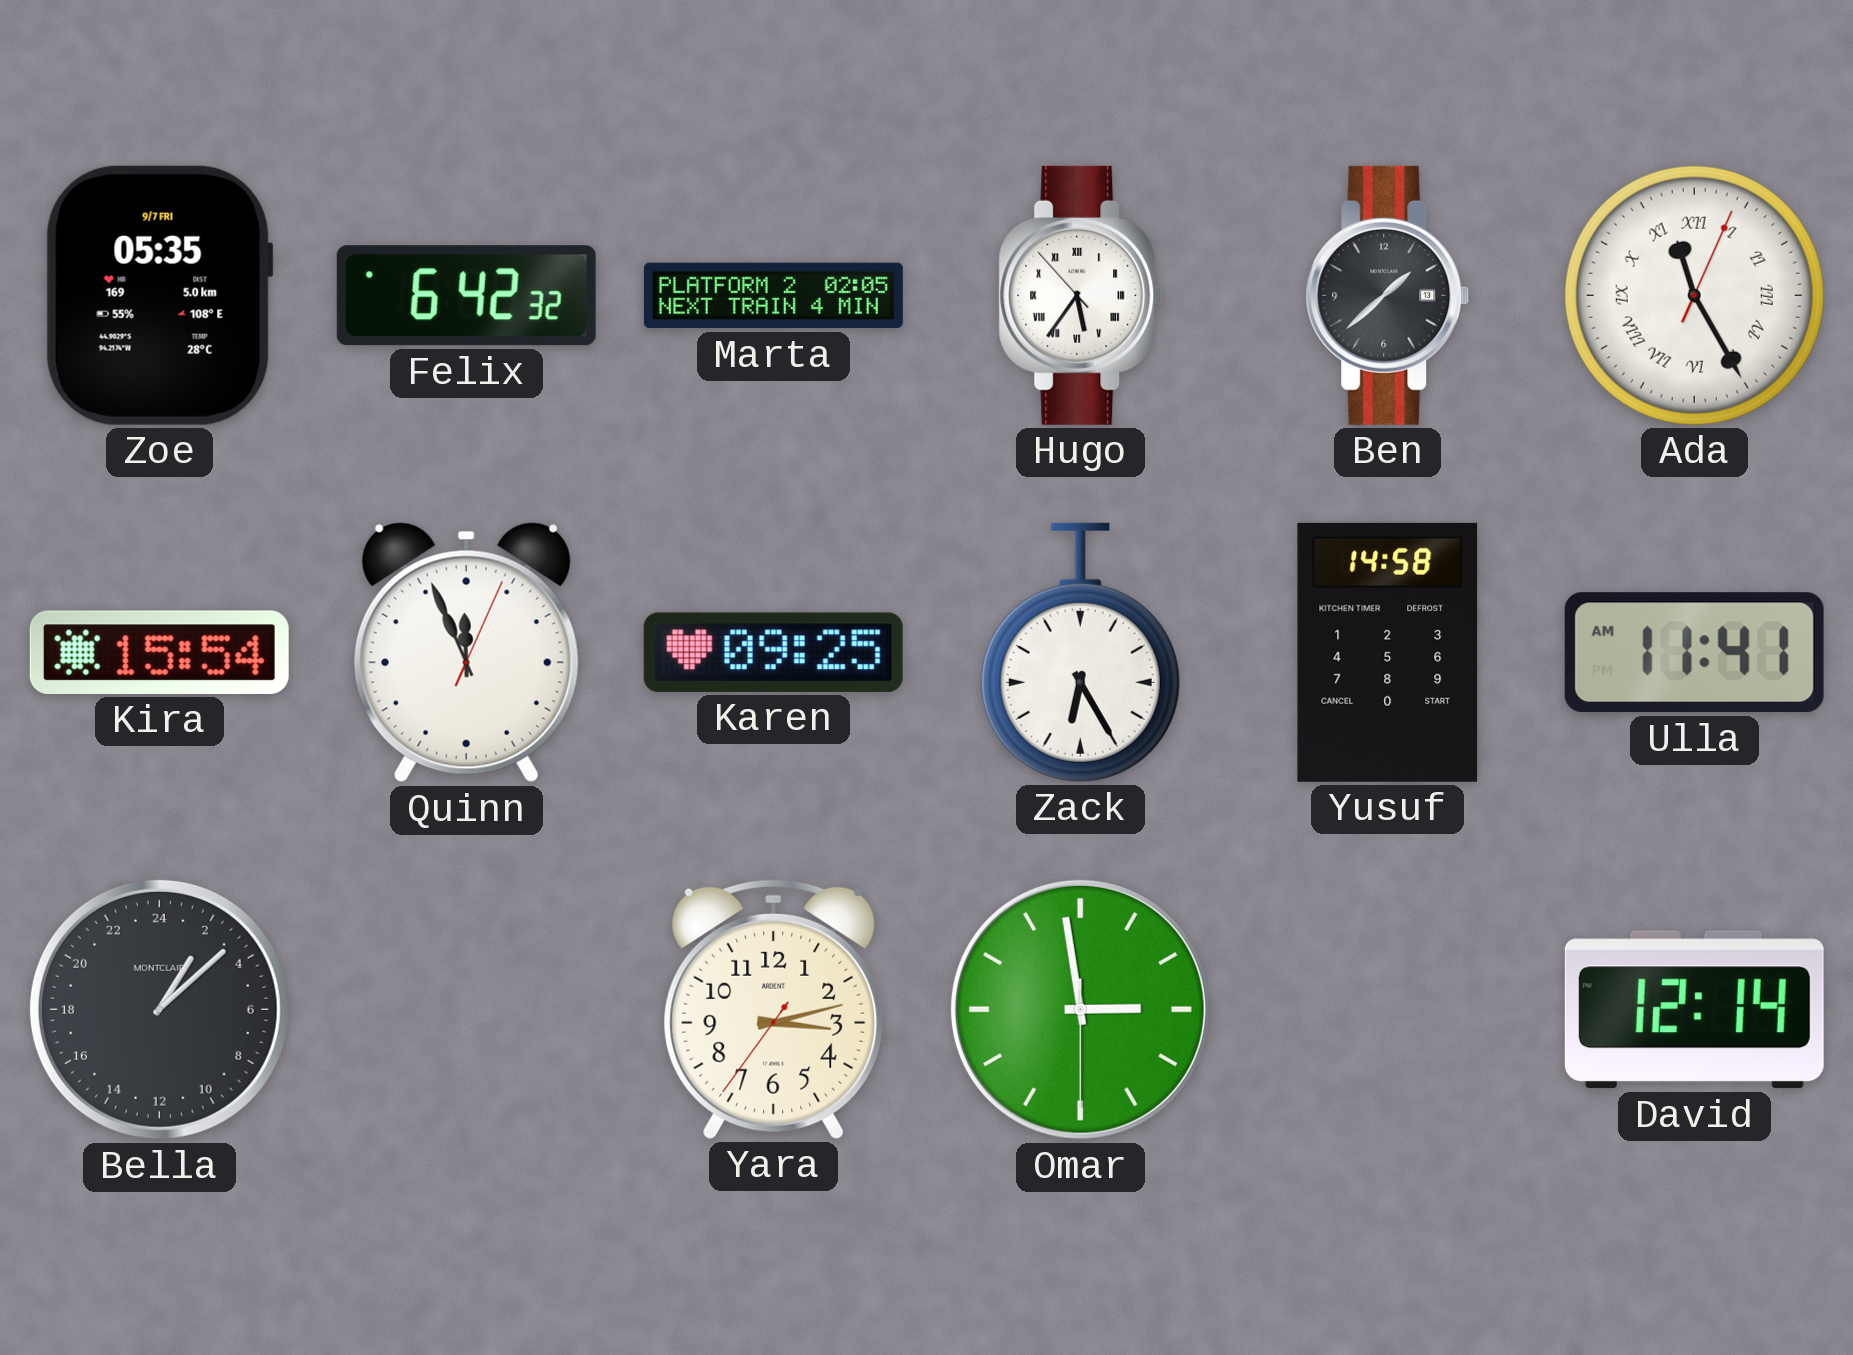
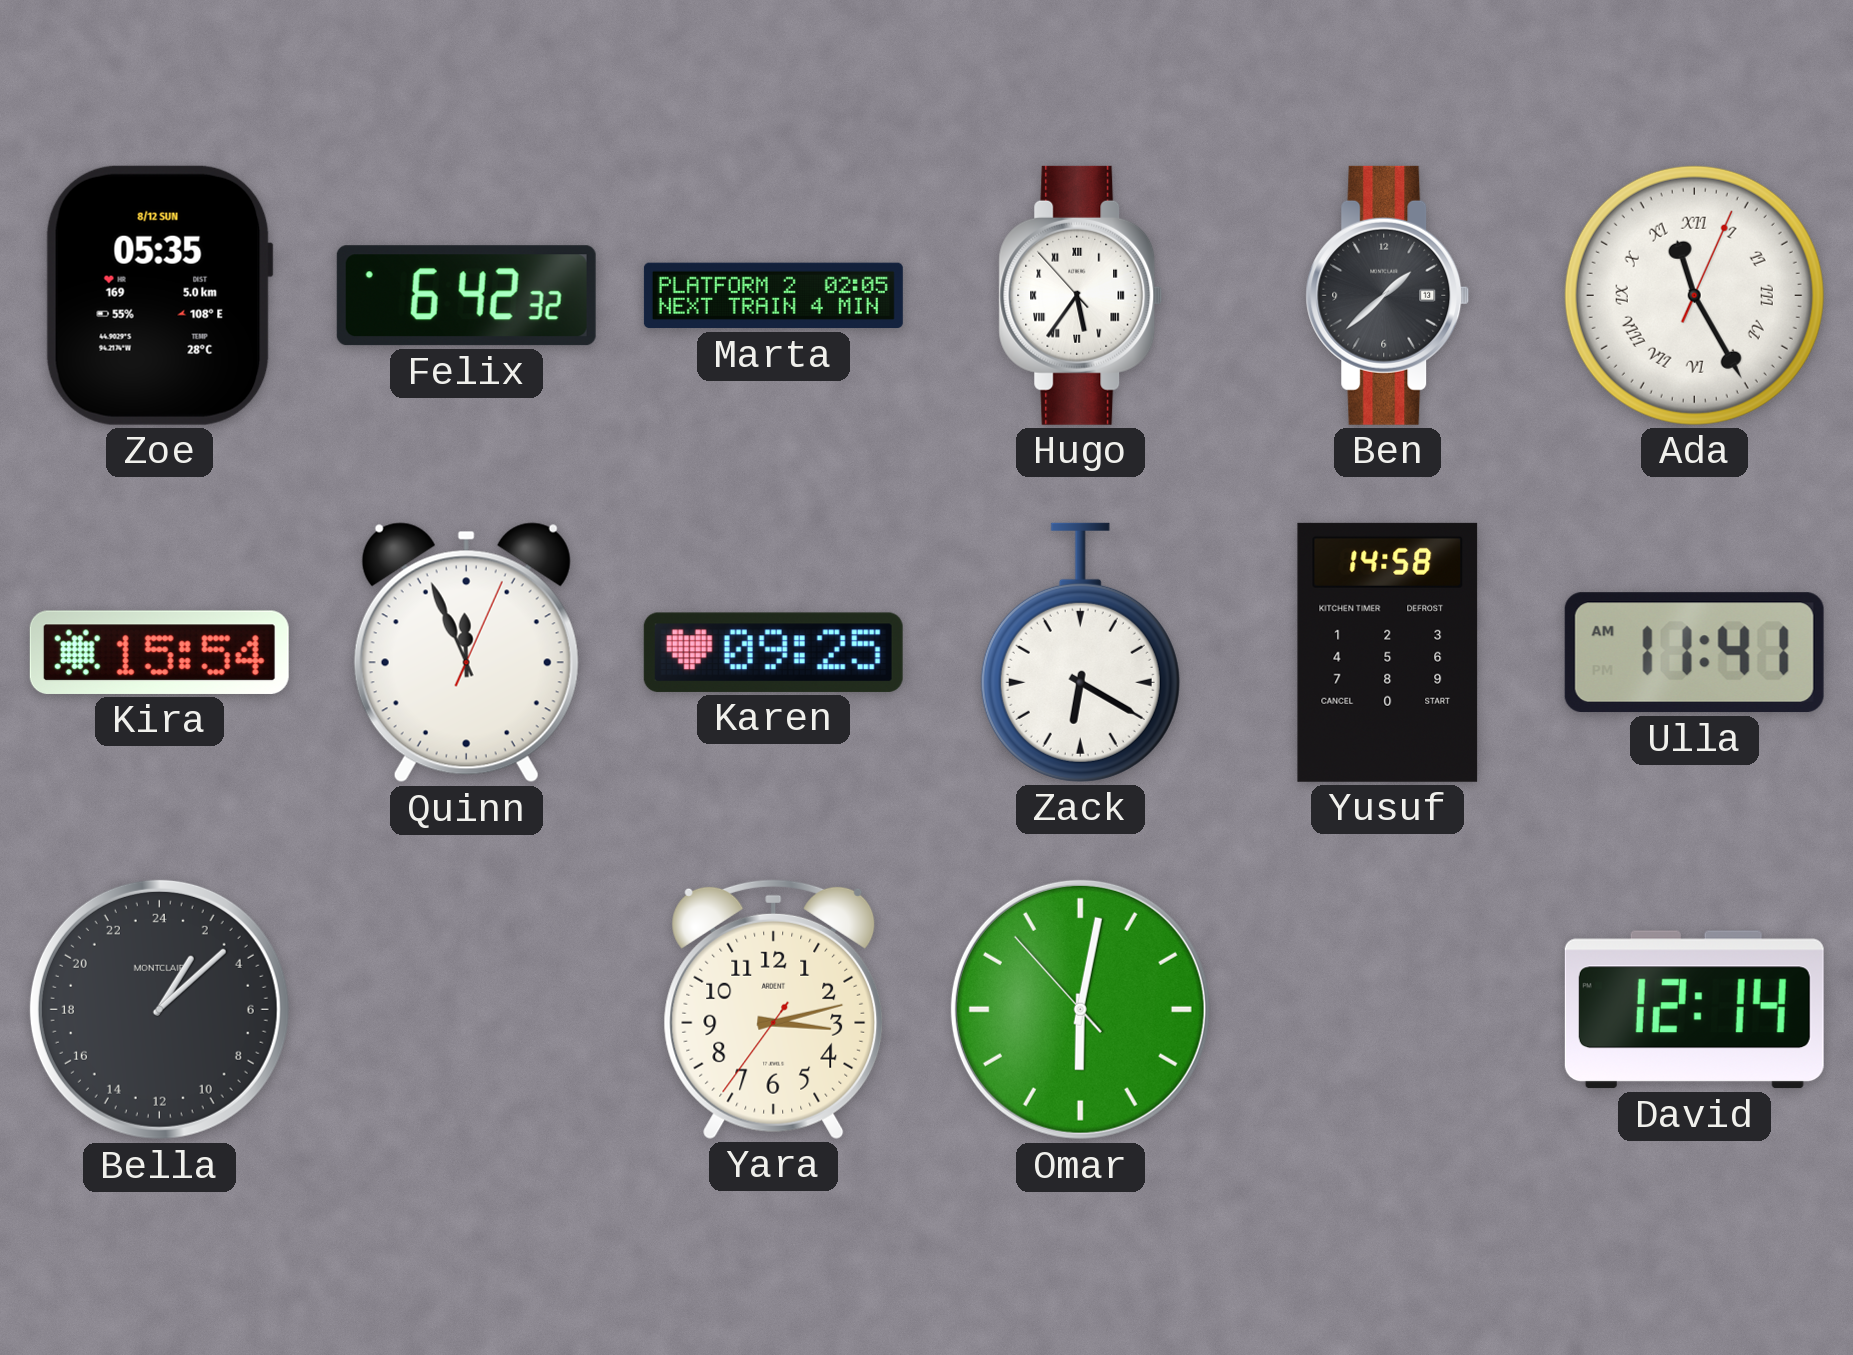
Zoe date: 9/7 FRI -> 8/12 SUN
Zack: 6:25 -> 6:20
Omar: 2:58 -> 6:01
